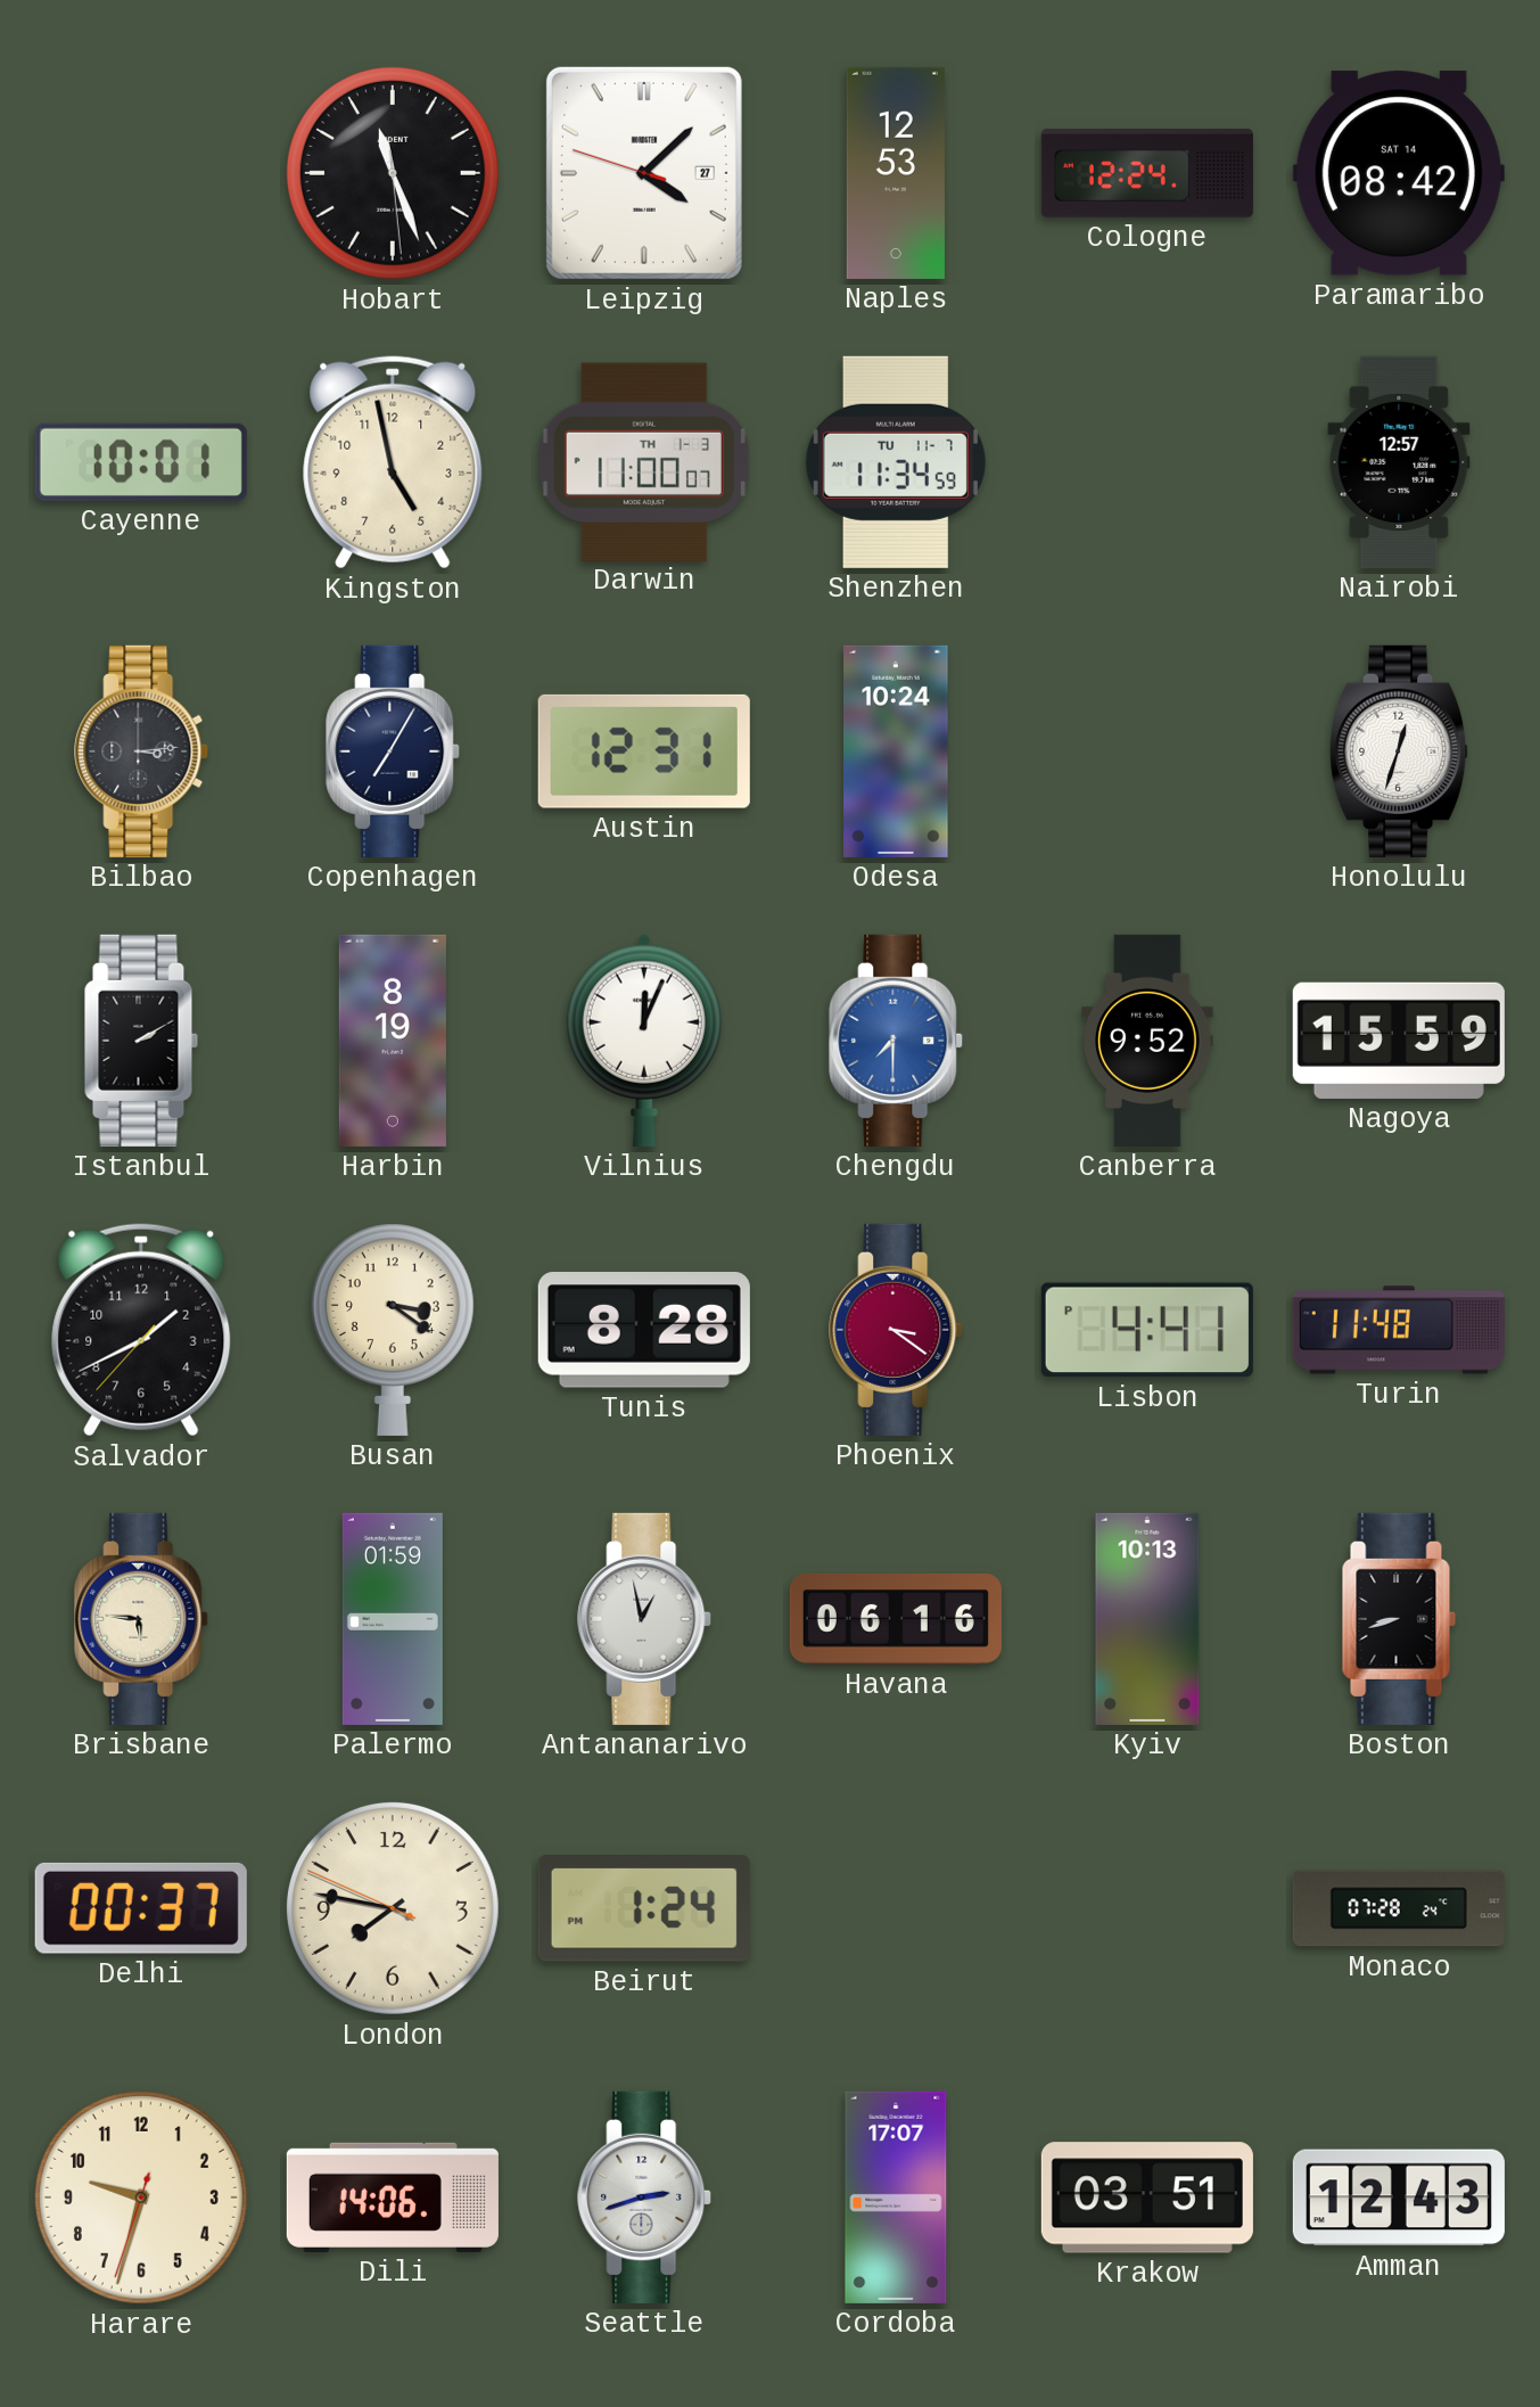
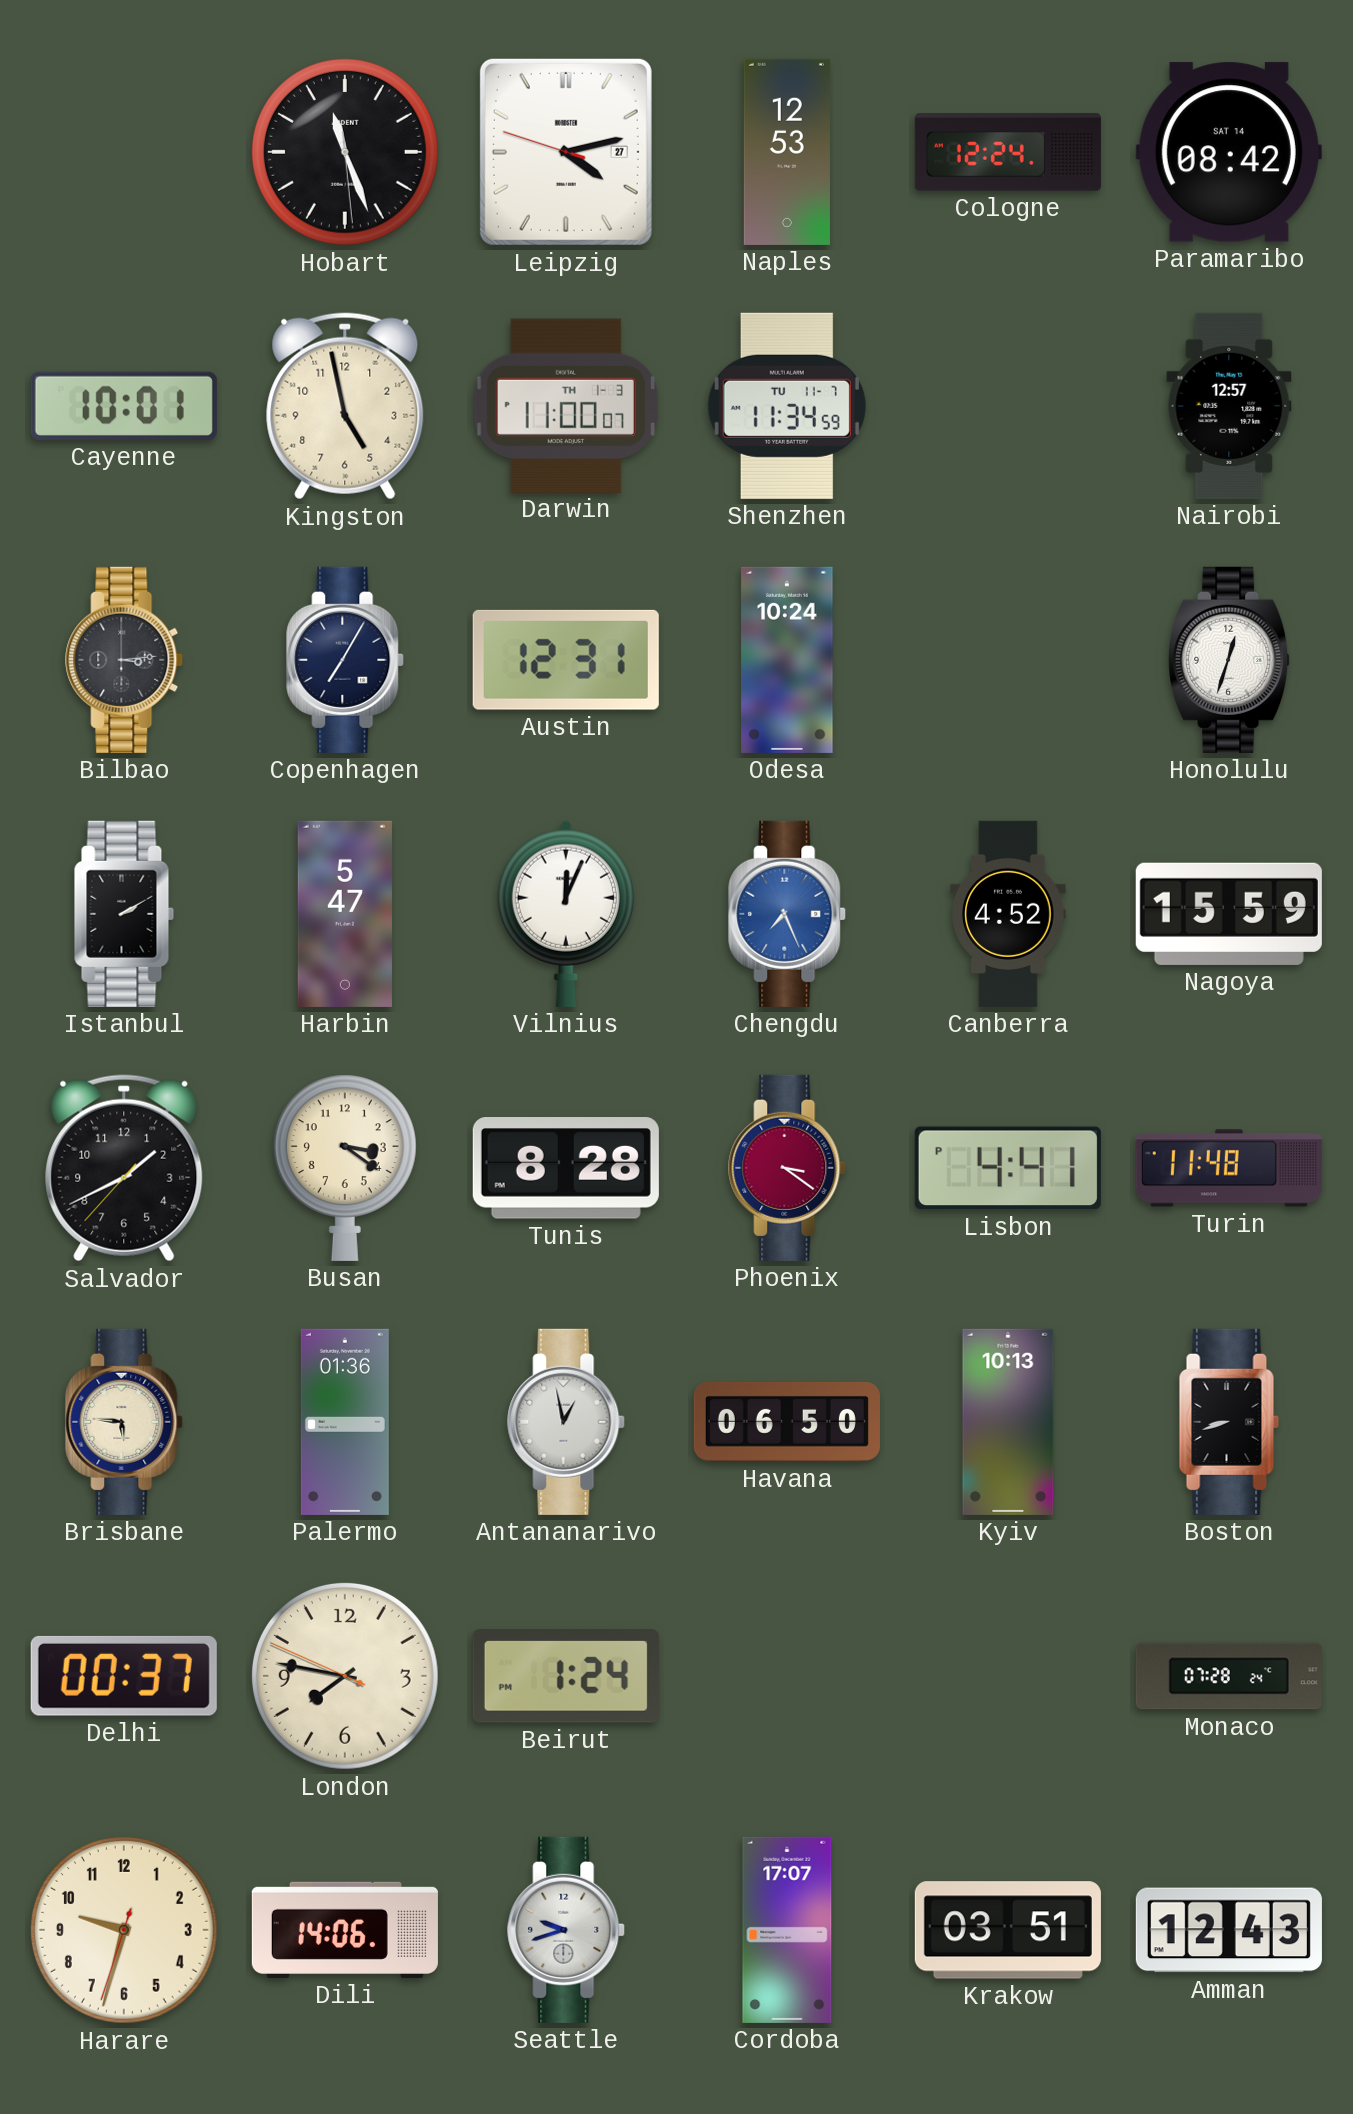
Leipzig: 4:07 -> 4:12
Harbin: 8:19 -> 5:47
Chengdu: 7:30 -> 7:26
Canberra: 9:52 -> 4:52
Palermo: 01:59 -> 01:36
Havana: 06:16 -> 06:50
Seattle: 2:42 -> 9:42
